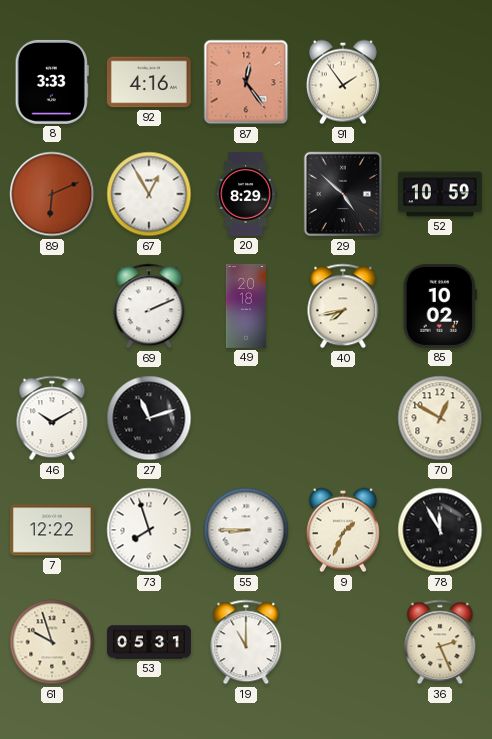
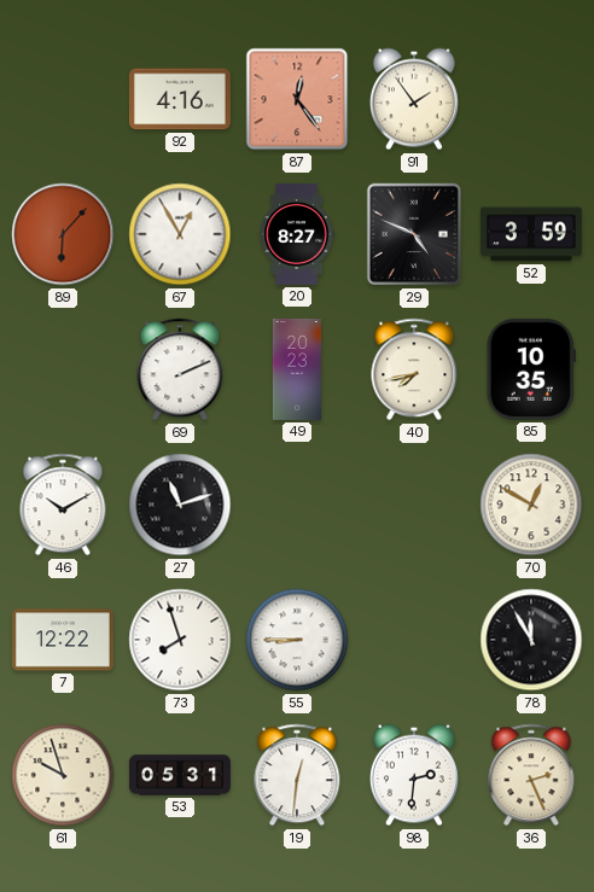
8: 3:33 -> none
89: 6:11 -> 6:07
20: 8:29 -> 8:27
29: 4:52 -> 4:49
52: 10:59 -> 3:59
49: 20:18 -> 20:23
85: 10:02 -> 10:35
9: 1:34 -> none
19: 11:00 -> 12:31
98: none -> 2:31
